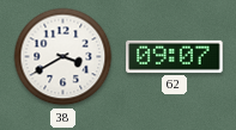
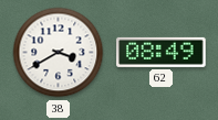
62: 09:07 -> 08:49
